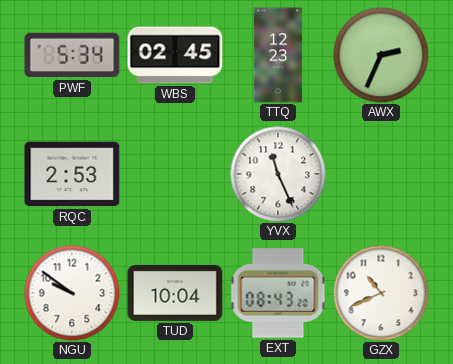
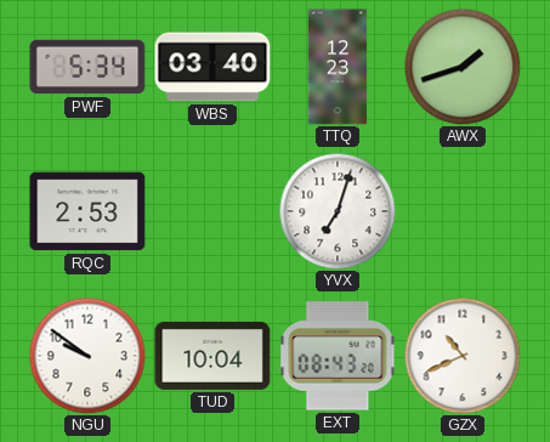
WBS: 02:45 -> 03:40
AWX: 2:34 -> 1:42
YVX: 11:26 -> 7:03
